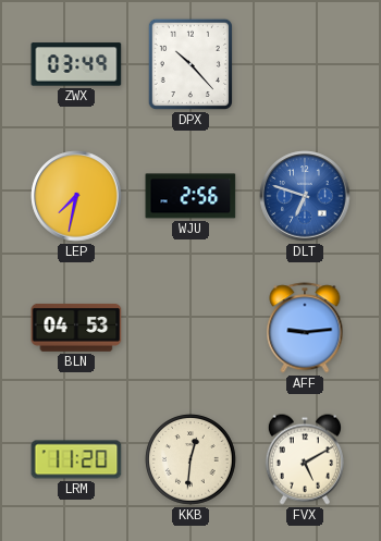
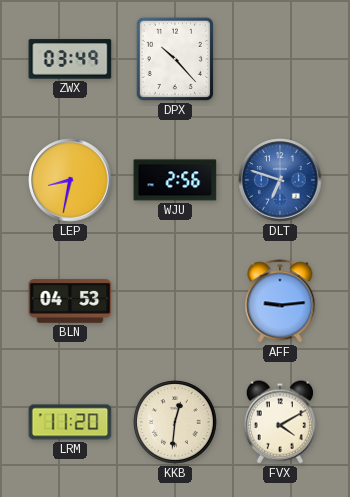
LEP: 7:32 -> 8:32
FVX: 5:10 -> 4:10
